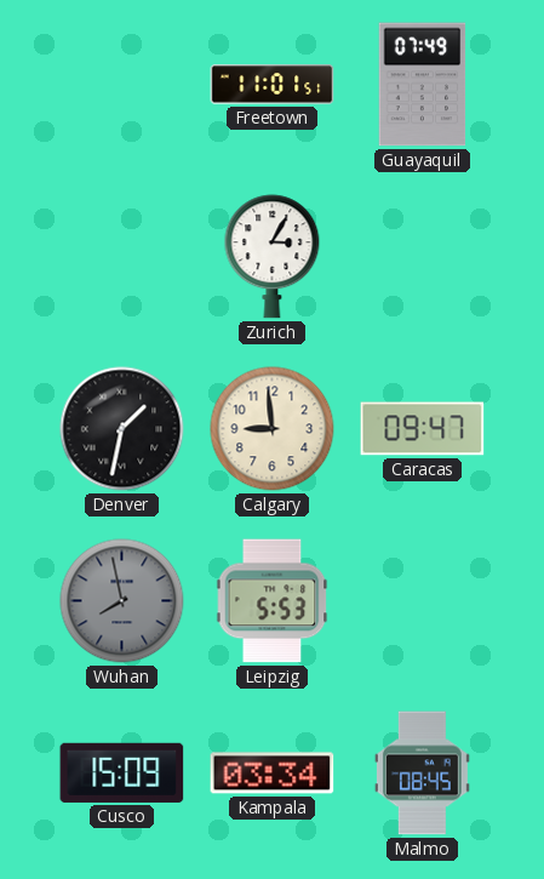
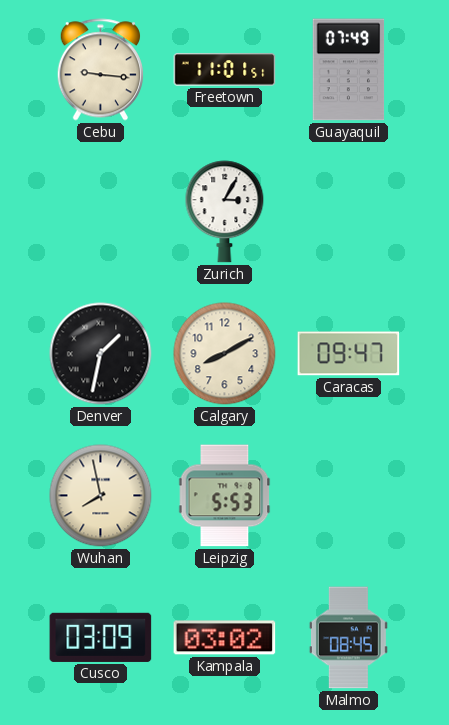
Cebu: none -> 9:16
Calgary: 8:59 -> 8:10
Wuhan dial: grey -> cream
Cusco: 15:09 -> 03:09
Kampala: 03:34 -> 03:02
